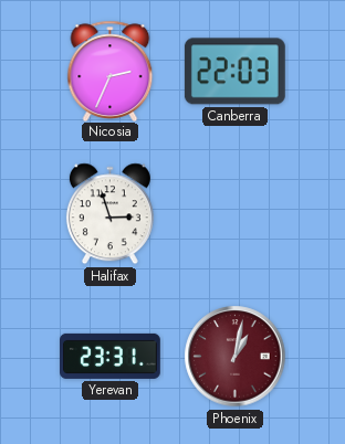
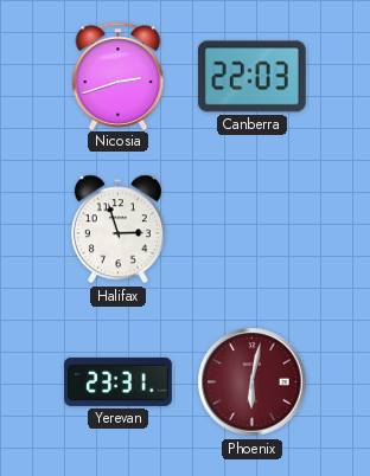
Nicosia: 2:34 -> 2:42
Phoenix: 1:02 -> 6:02
